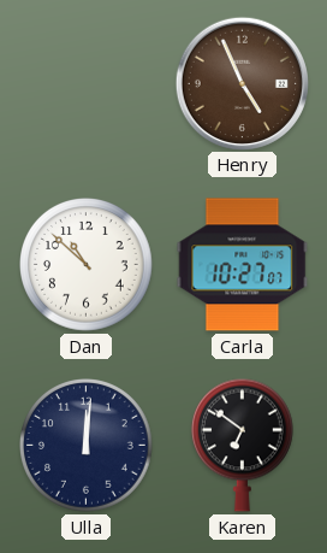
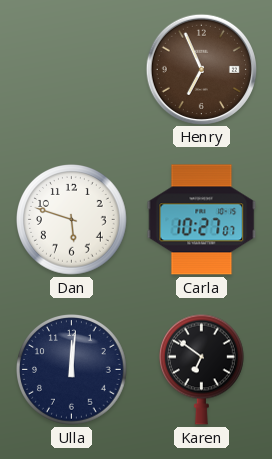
Henry: 4:56 -> 6:56
Dan: 10:52 -> 5:48
